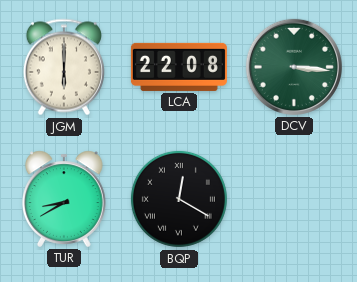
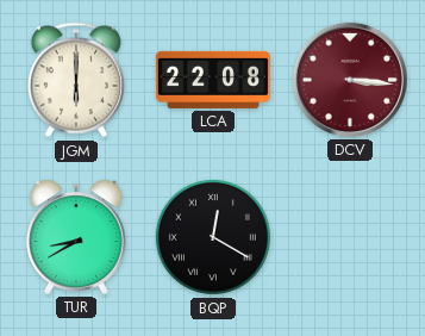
DCV dial: green -> burgundy
